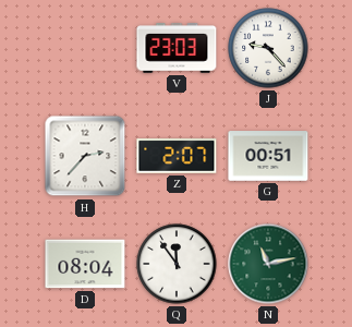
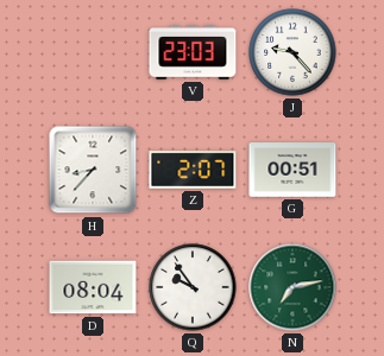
H: 2:37 -> 8:37
Q: 11:54 -> 9:54
N: 11:13 -> 7:13
